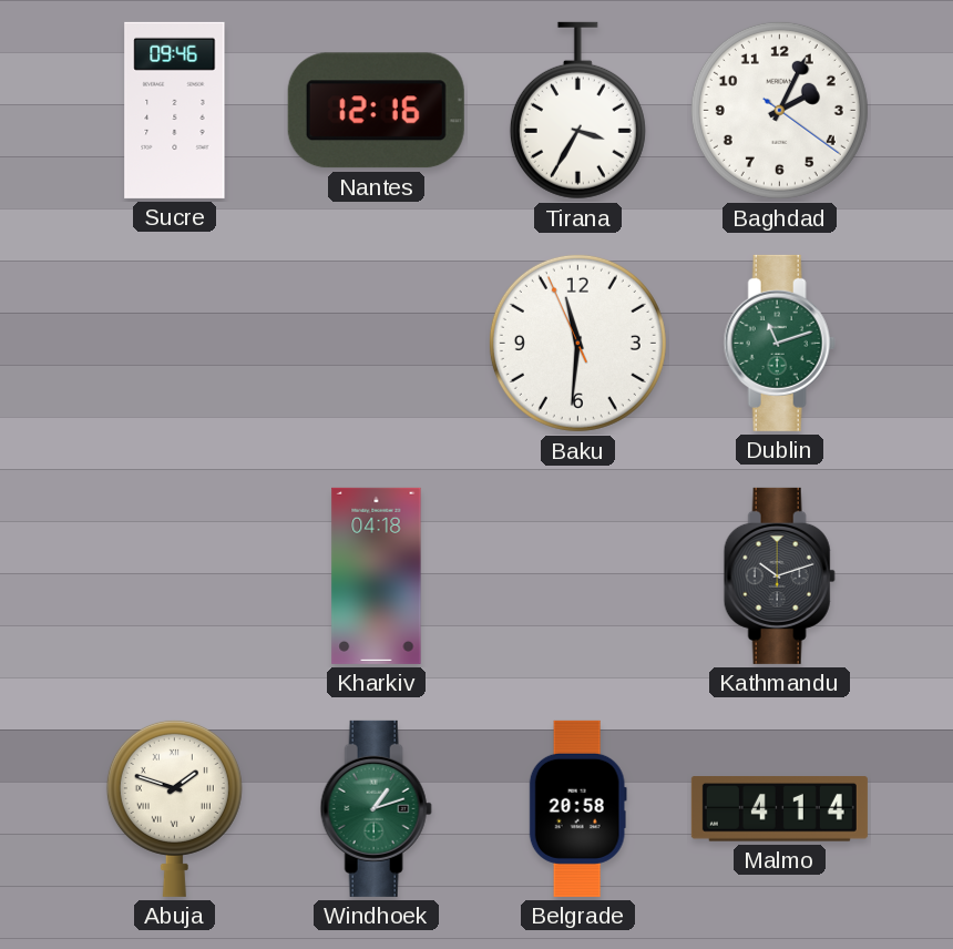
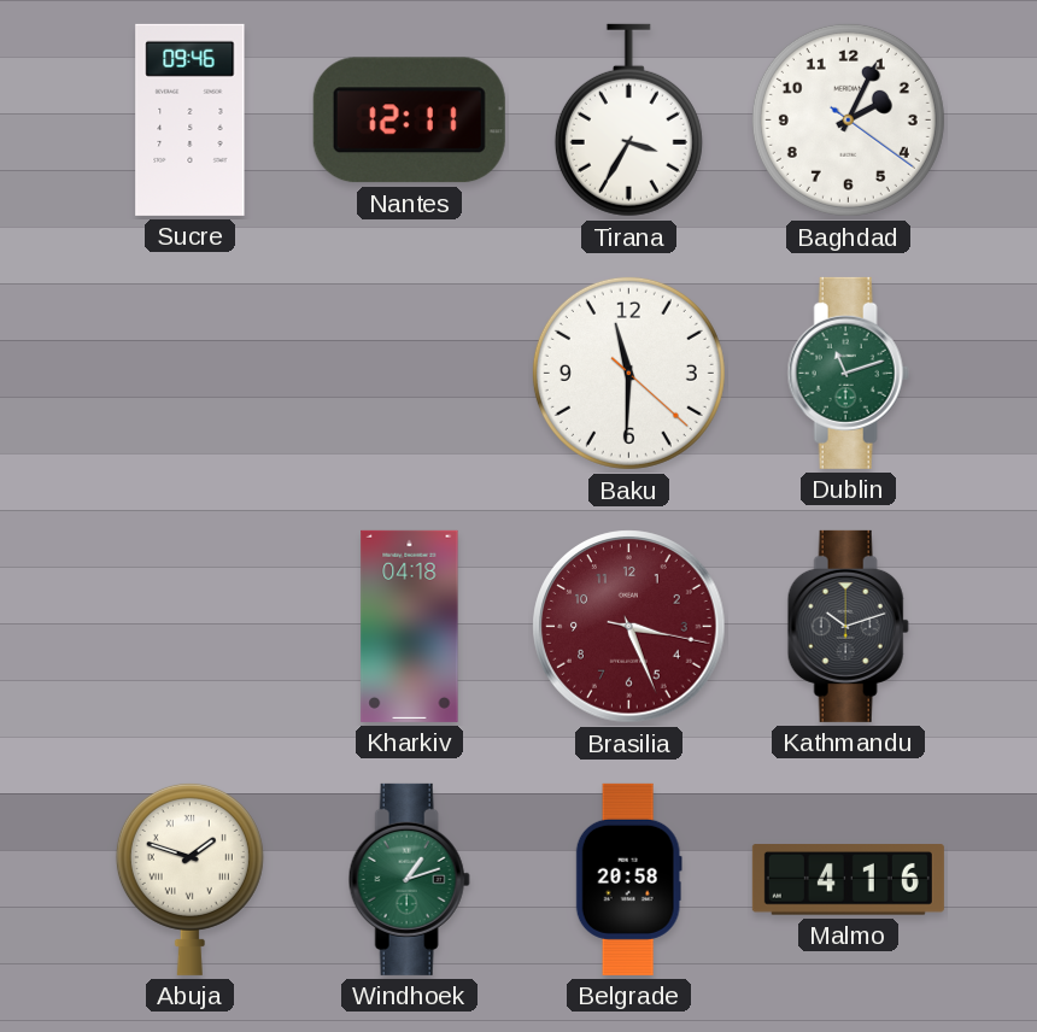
Nantes: 12:16 -> 12:11
Baku: 11:30:56 -> 11:30:22
Brasilia: none -> 3:26
Malmo: 4:14 -> 4:16
